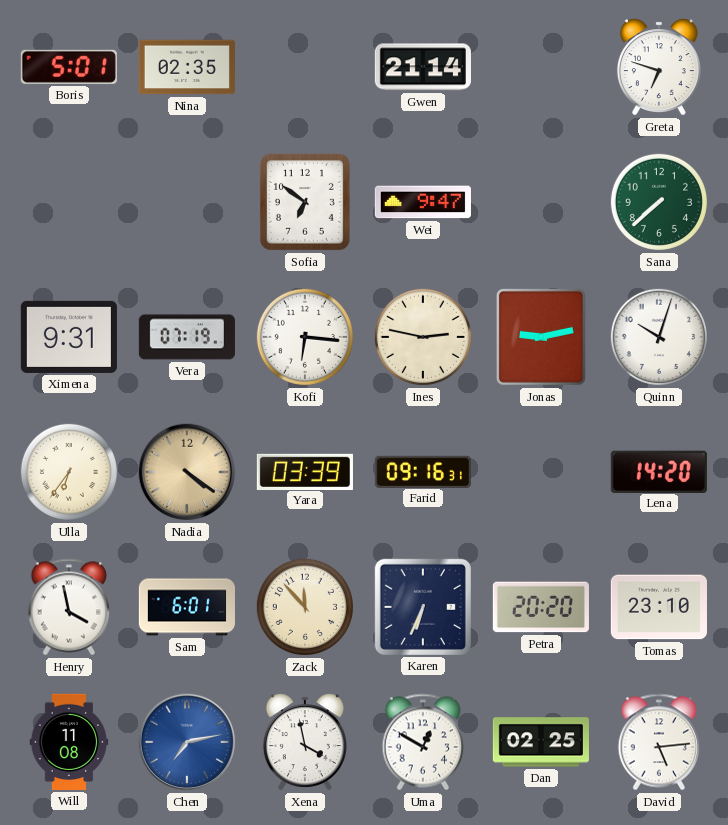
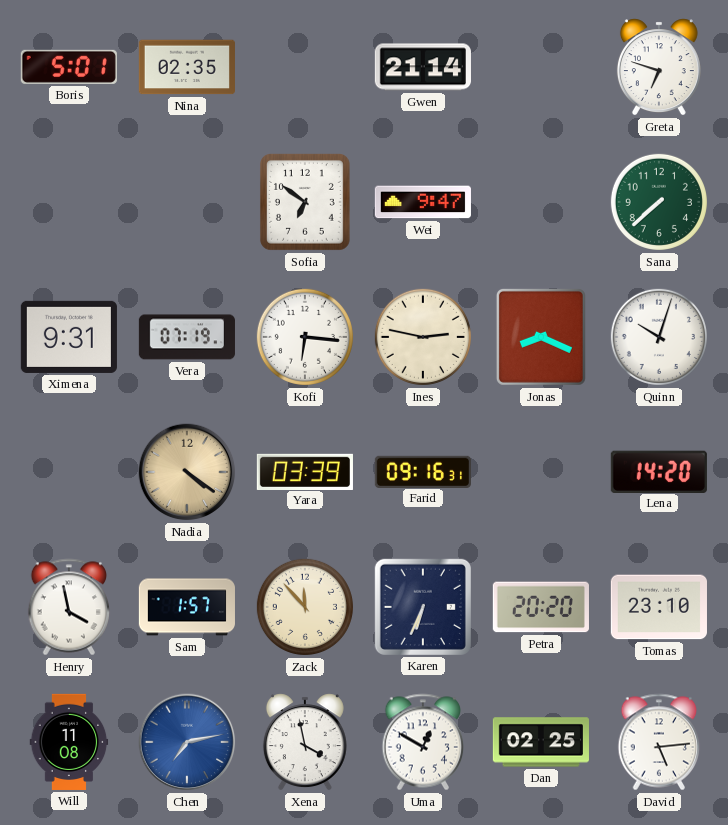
Jonas: 9:13 -> 8:19
Ulla: 6:36 -> none
Sam: 6:01 -> 1:57
